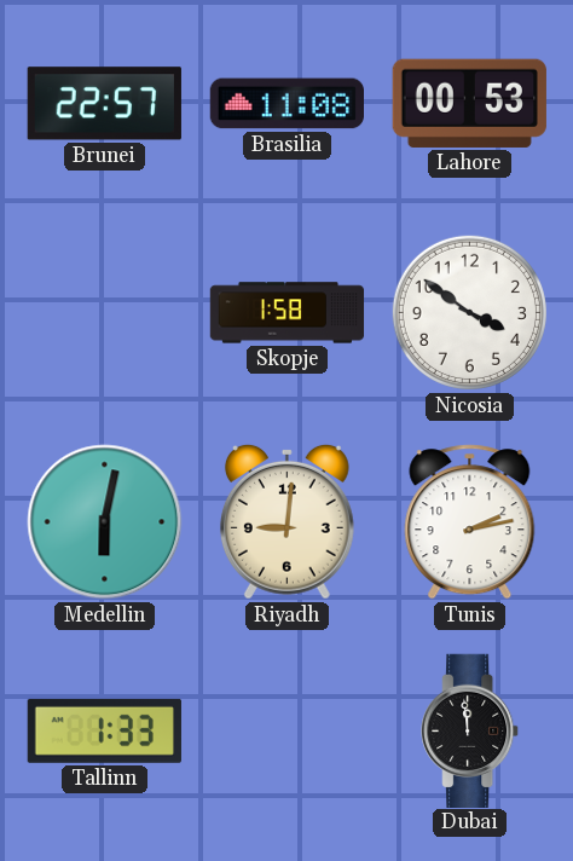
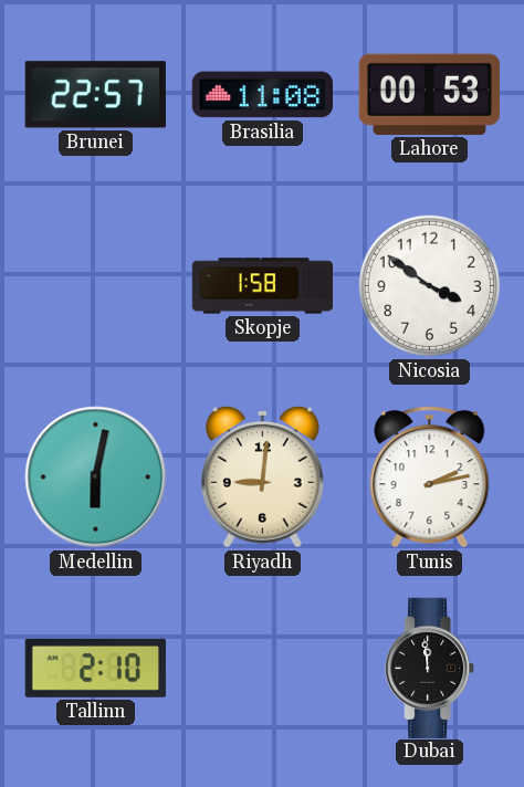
Tallinn: 1:33 -> 2:10
